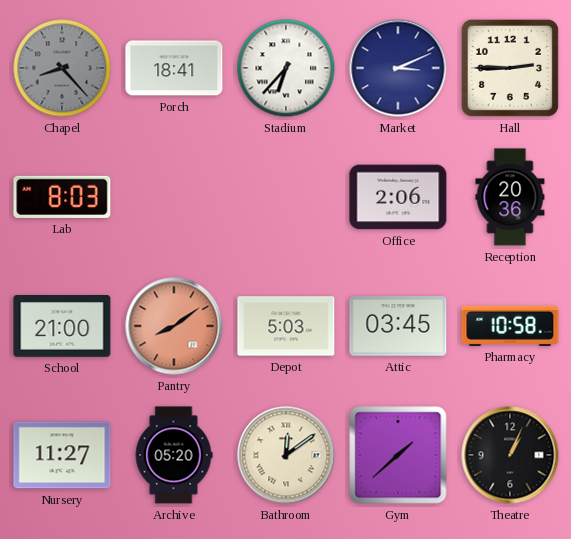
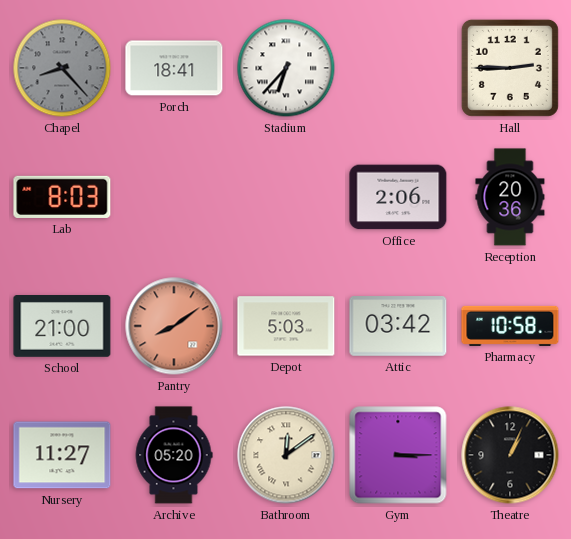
Market: 3:11 -> none
Attic: 03:45 -> 03:42
Gym: 1:38 -> 3:15
